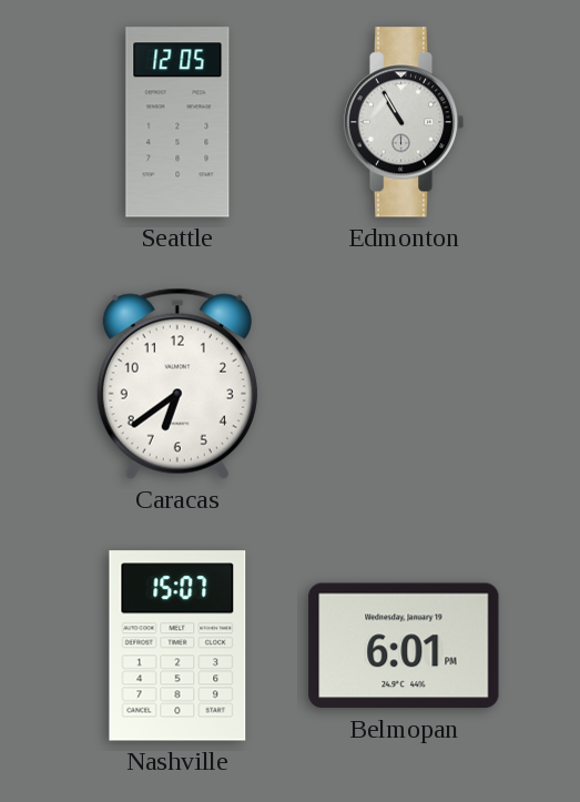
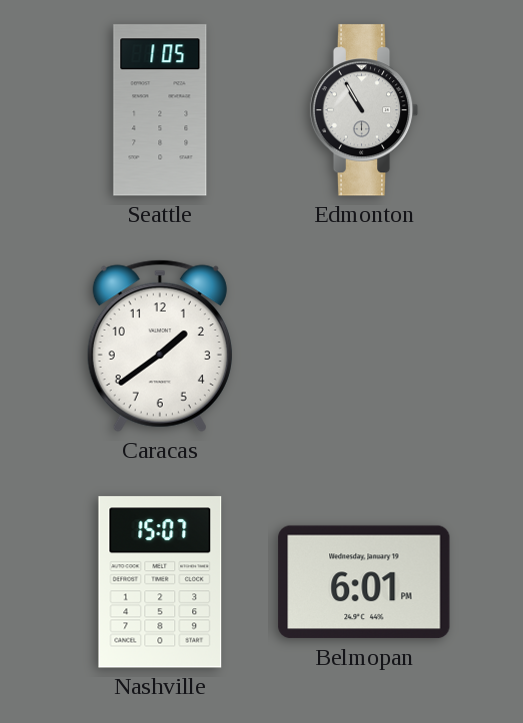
Seattle: 12:05 -> 1:05
Caracas: 6:39 -> 1:39
